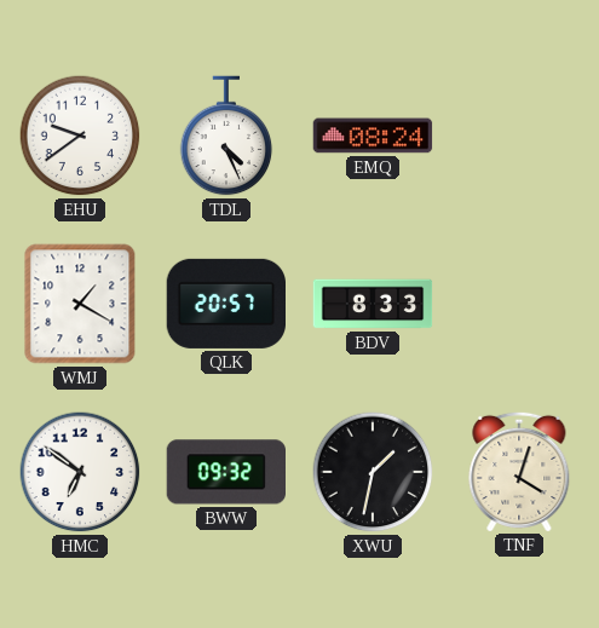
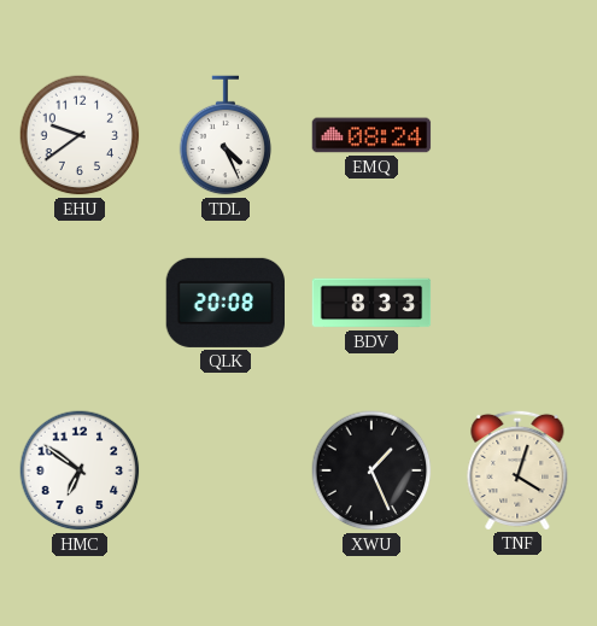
WMJ: 1:20 -> none
QLK: 20:57 -> 20:08
BWW: 09:32 -> none
XWU: 1:32 -> 1:26
